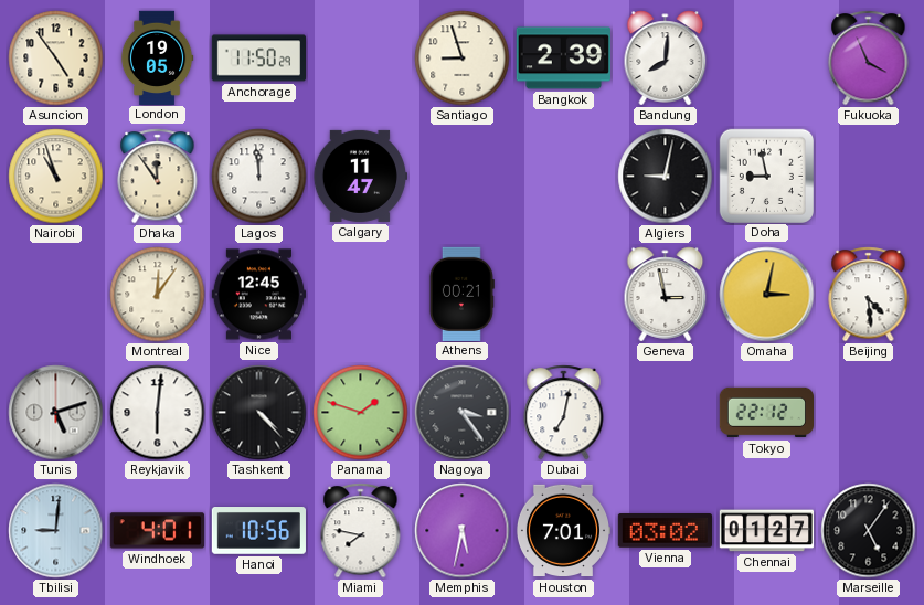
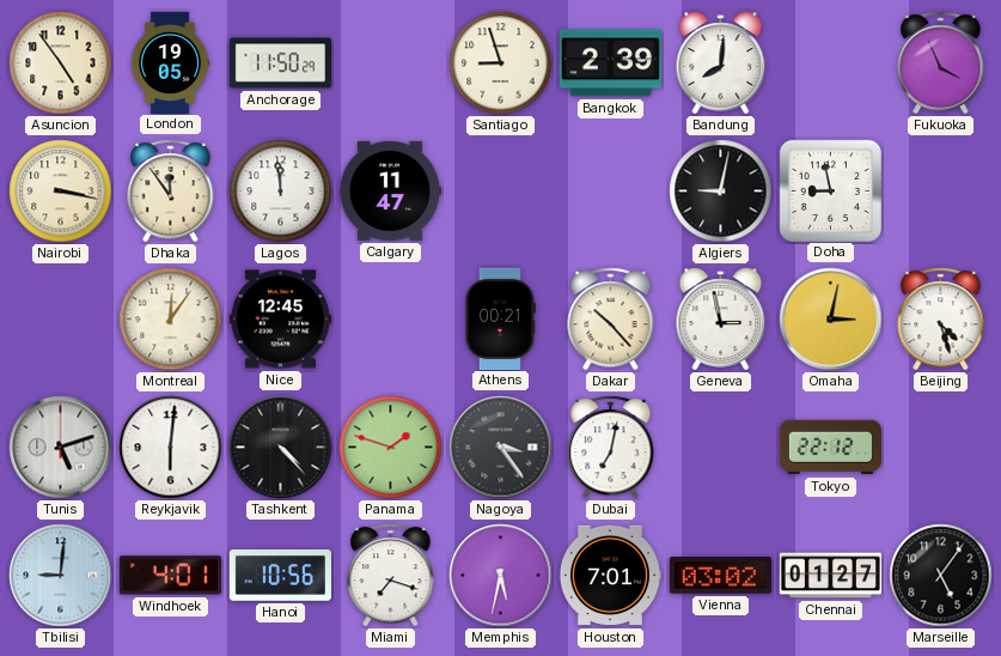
Nairobi: 10:57 -> 3:17
Dakar: none -> 10:23
Beijing: 4:29 -> 4:27
Miami: 7:47 -> 7:18
